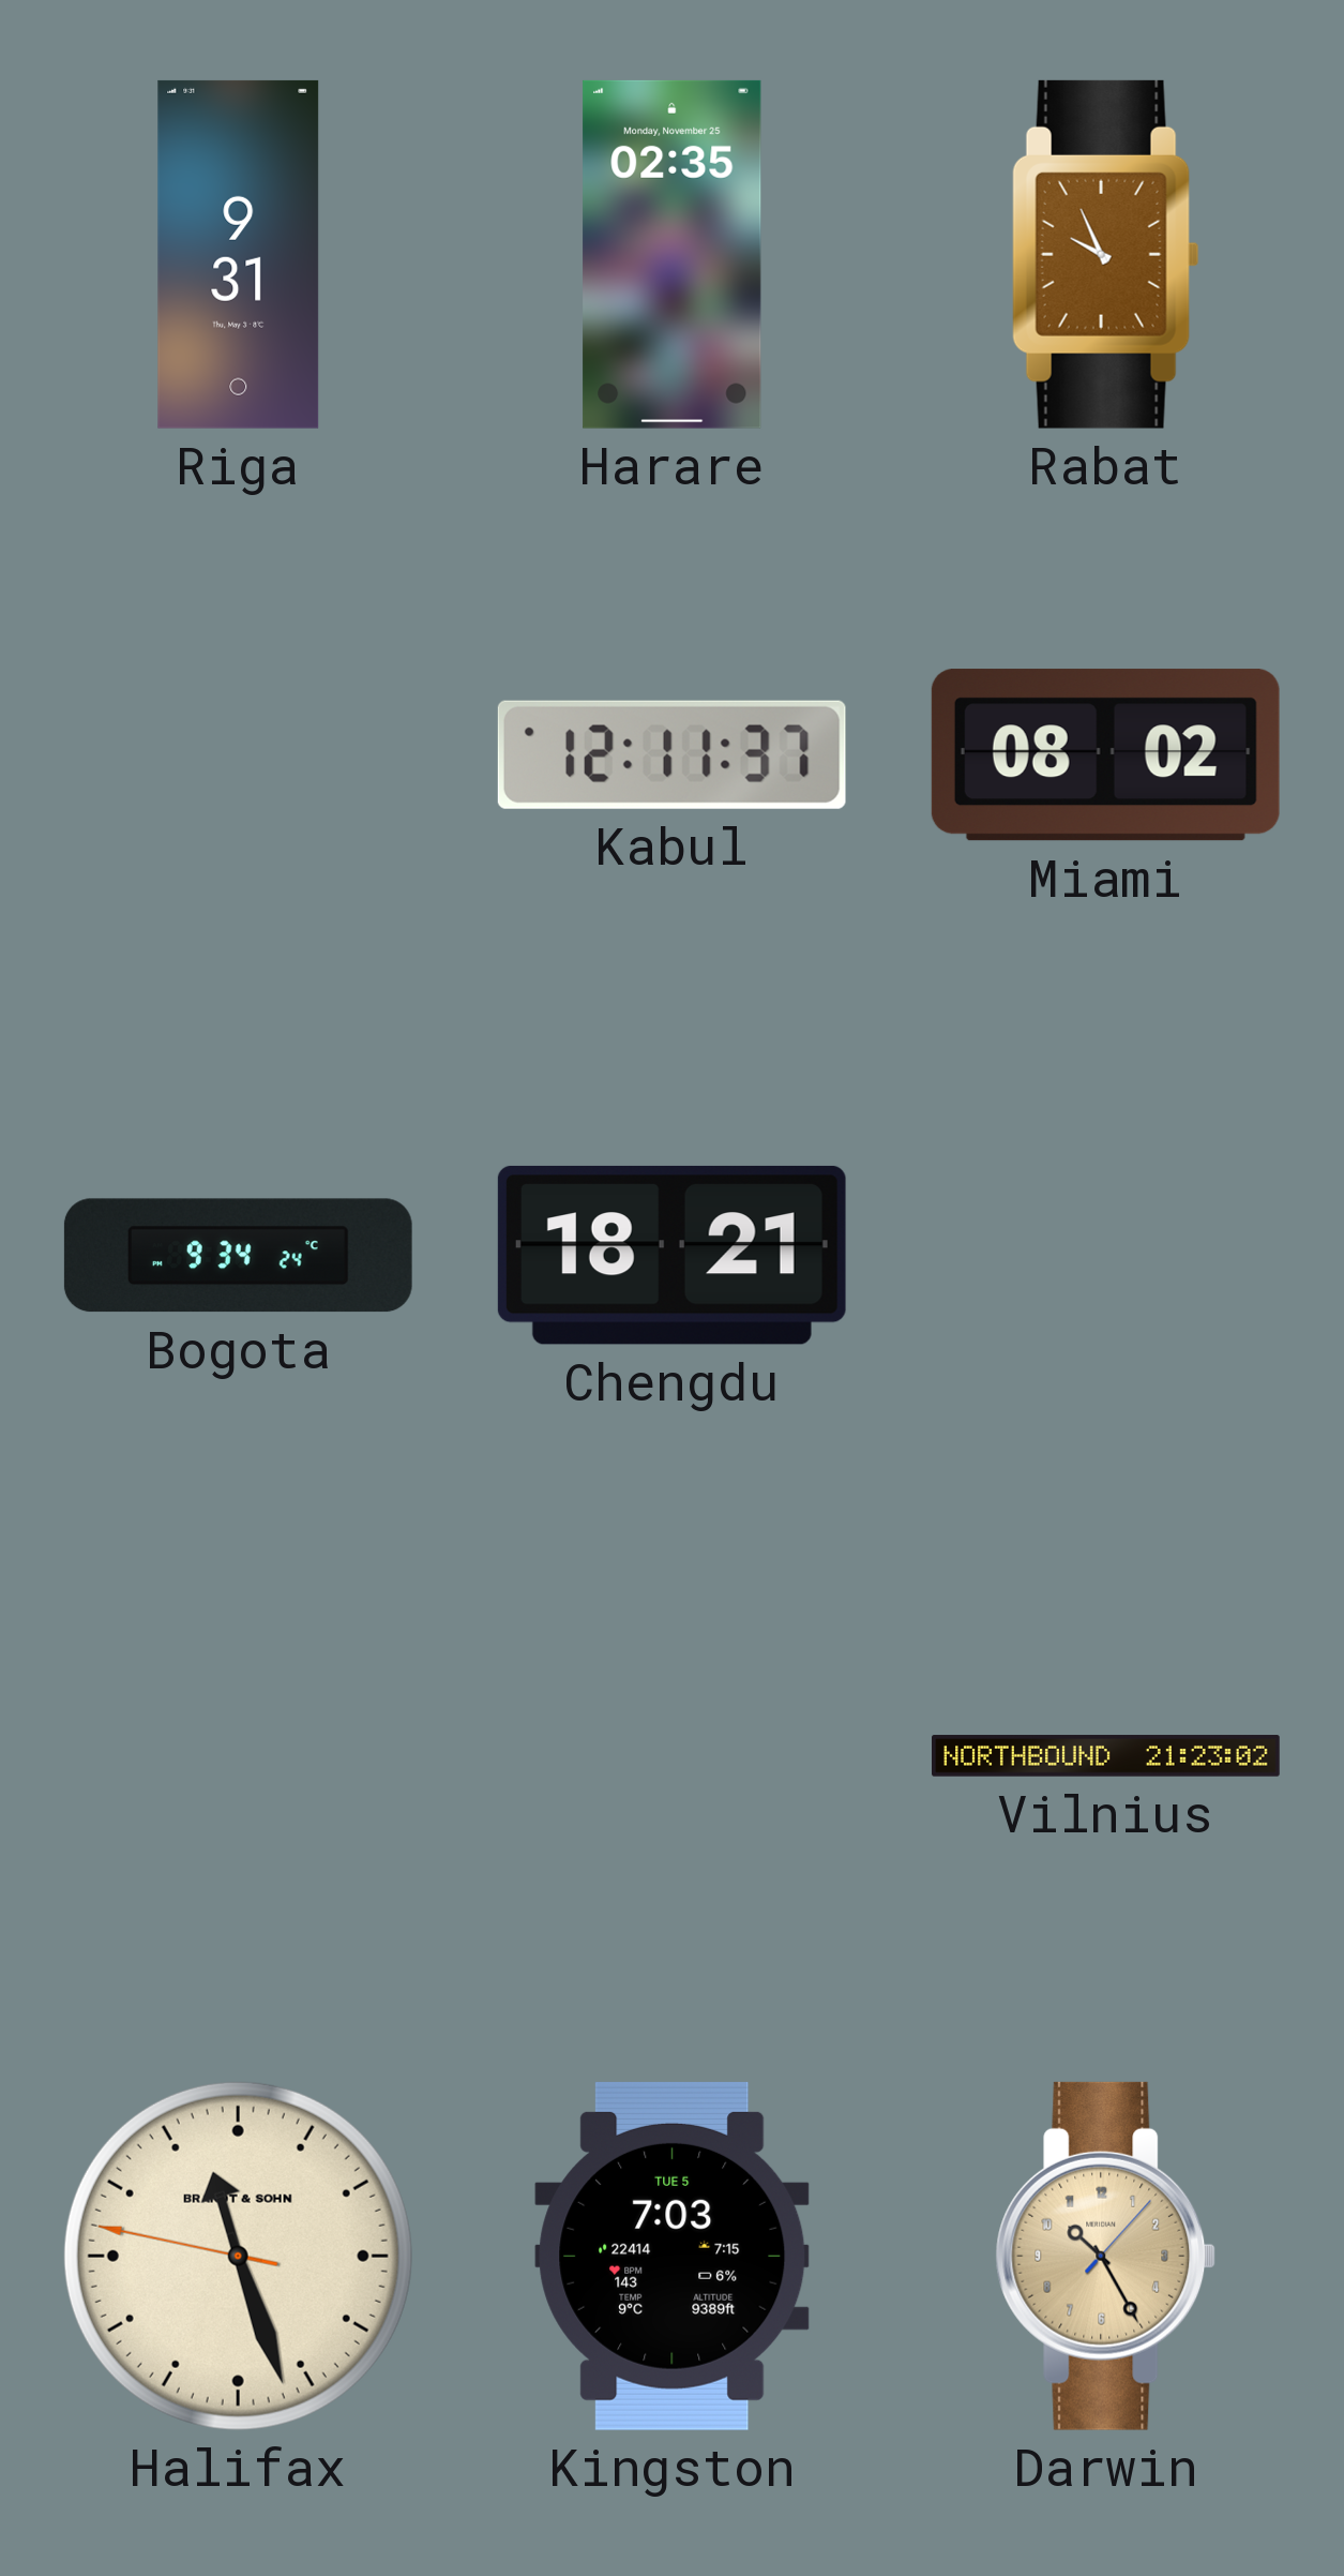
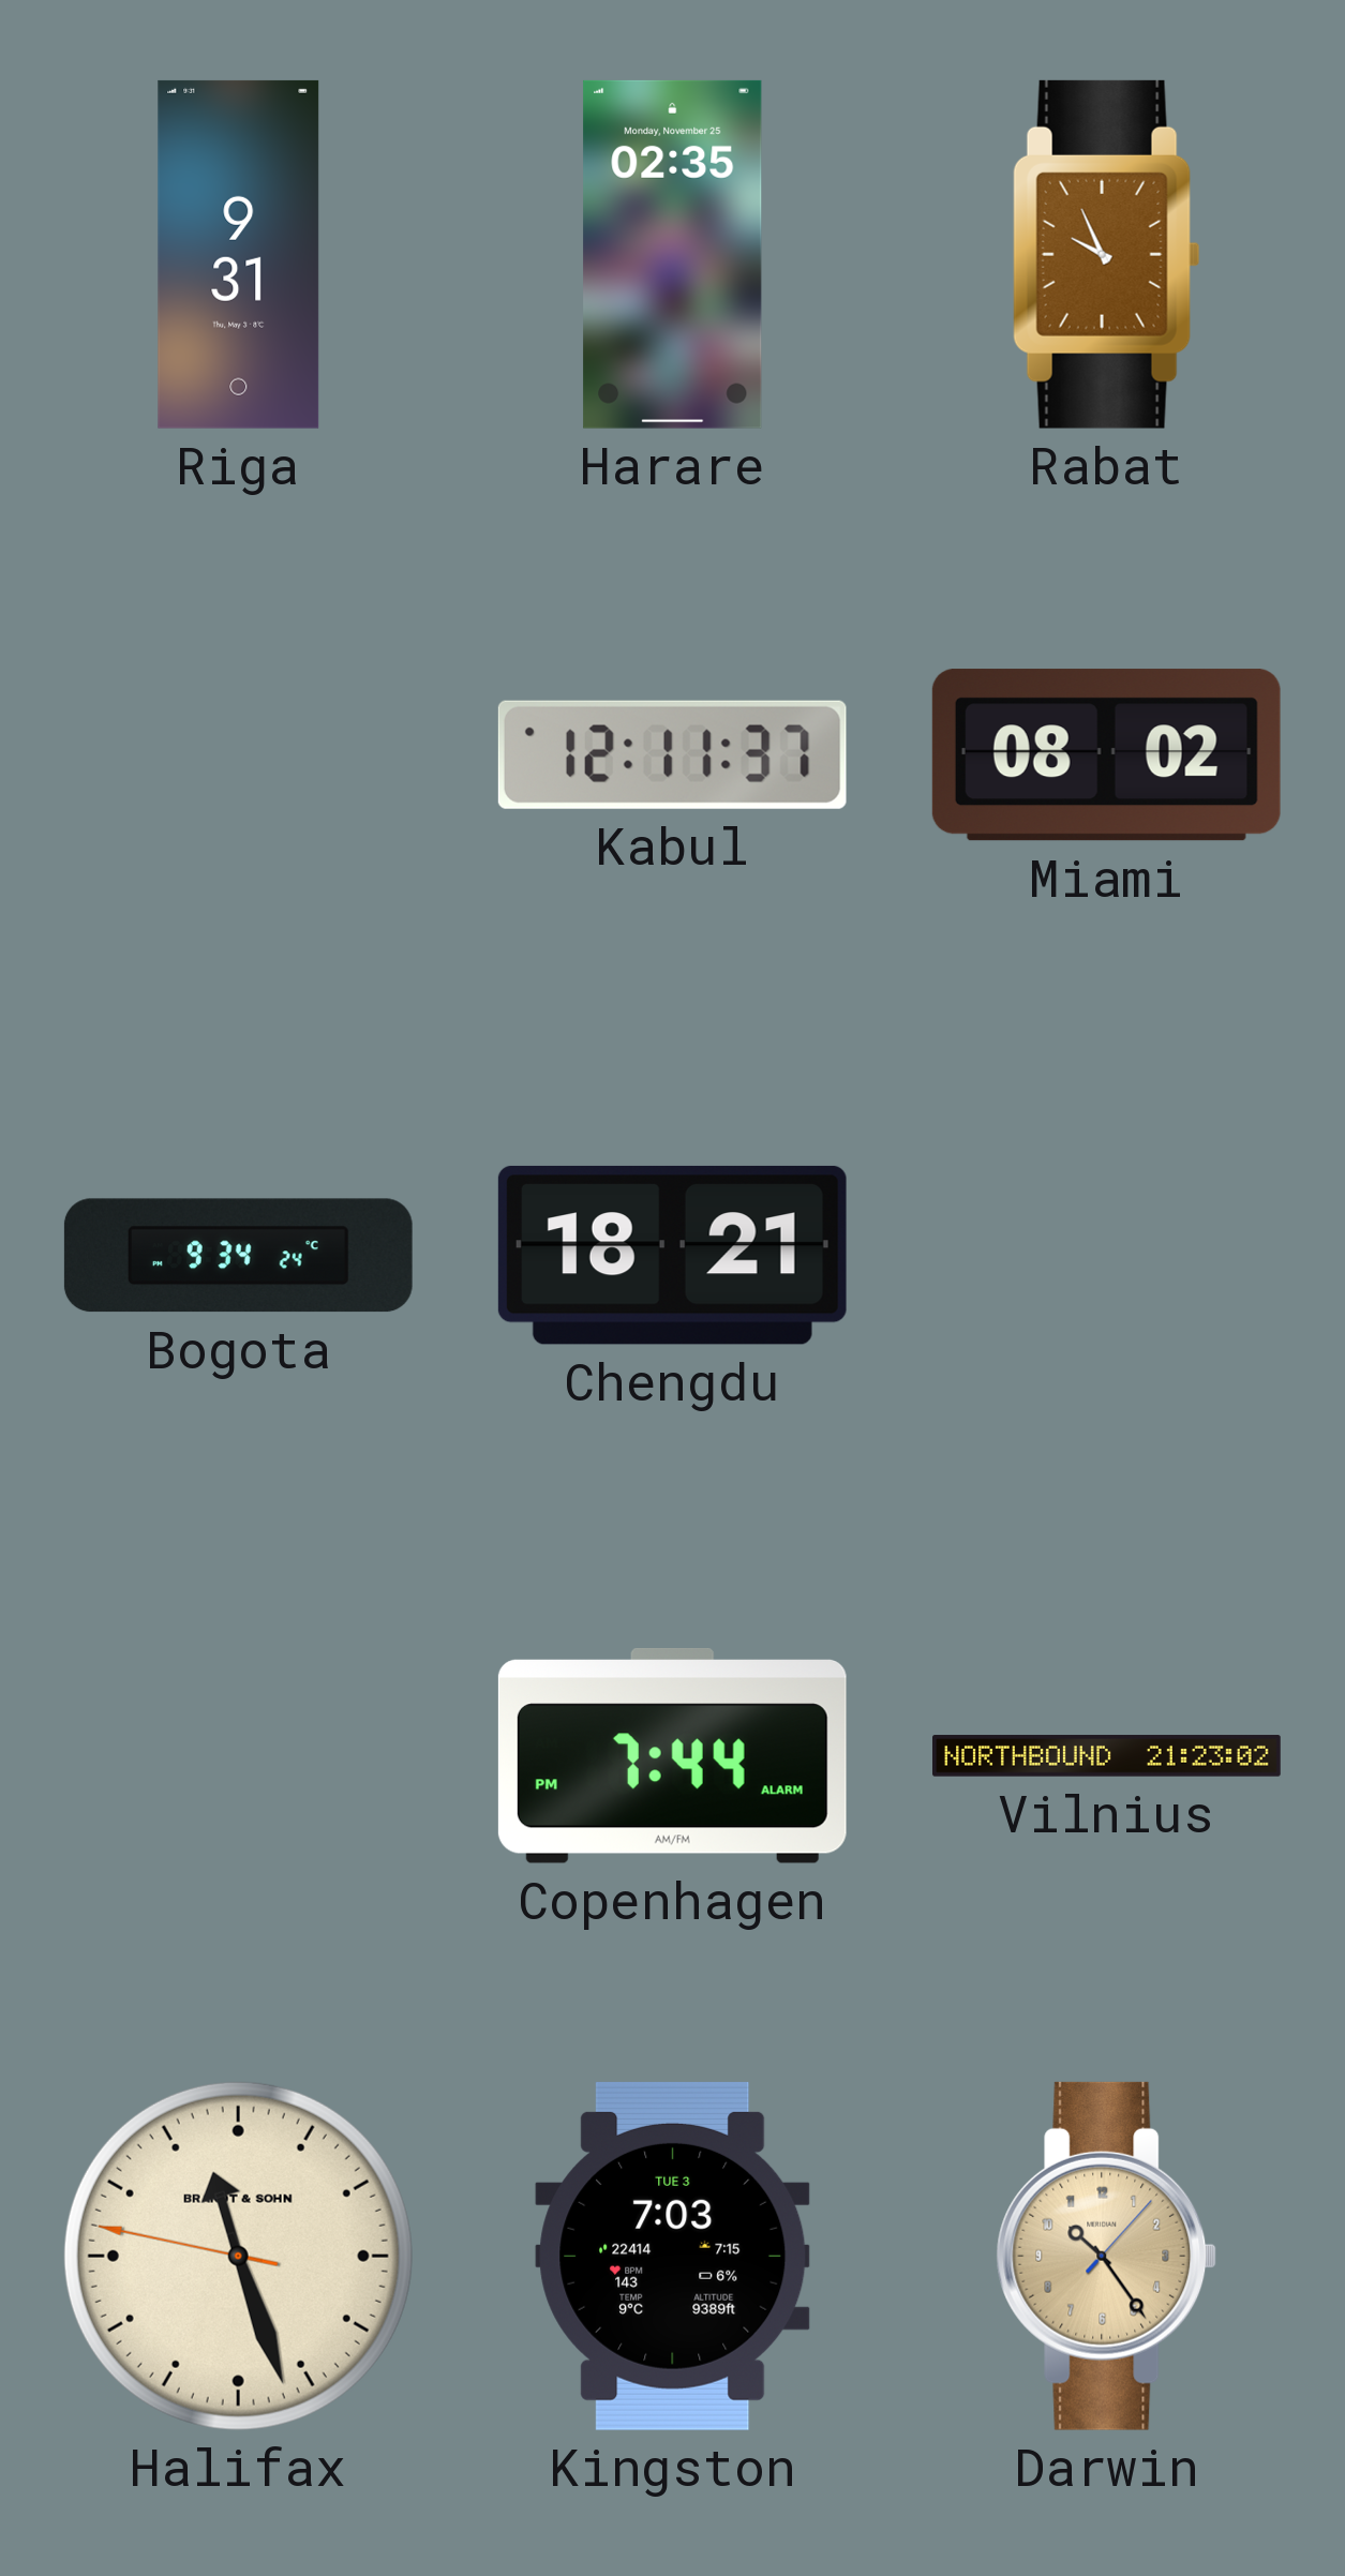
Copenhagen: none -> 7:44
Kingston date: TUE 5 -> TUE 3
Darwin: 10:25 -> 10:24
